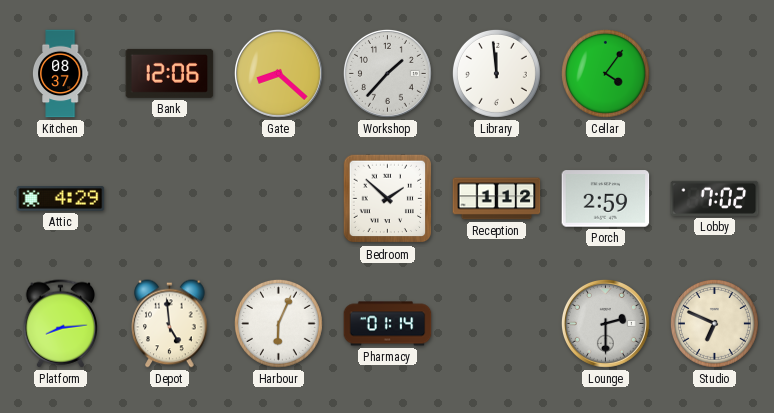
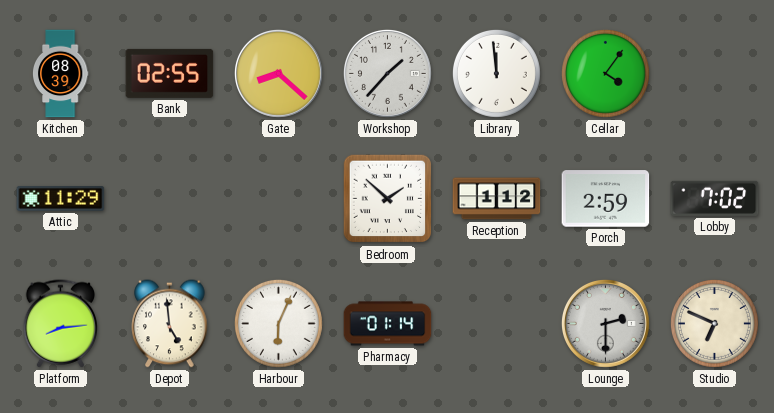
Kitchen: 08:37 -> 08:39
Bank: 12:06 -> 02:55
Attic: 4:29 -> 11:29
